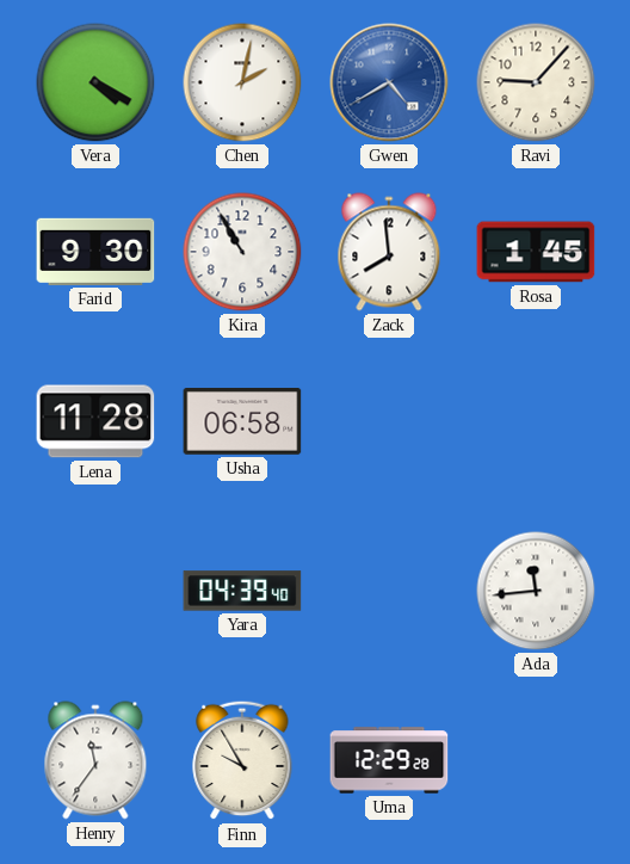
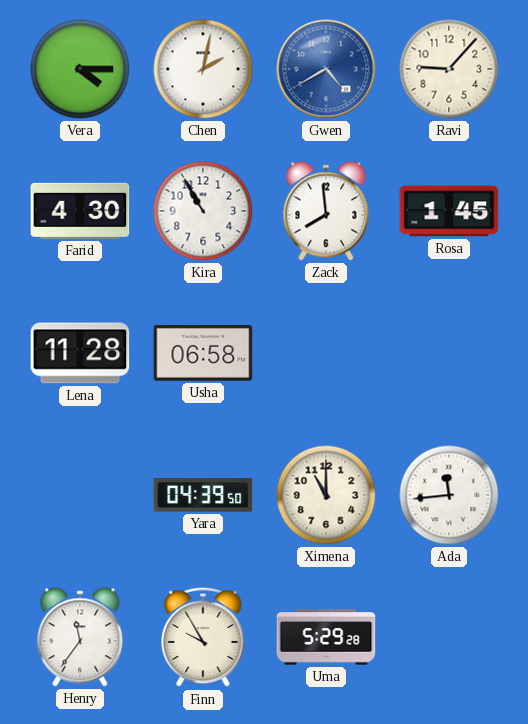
Vera: 4:20 -> 4:15
Farid: 9:30 -> 4:30
Yara: 04:39:40 -> 04:39:50
Ximena: none -> 11:00
Uma: 12:29 -> 5:29
